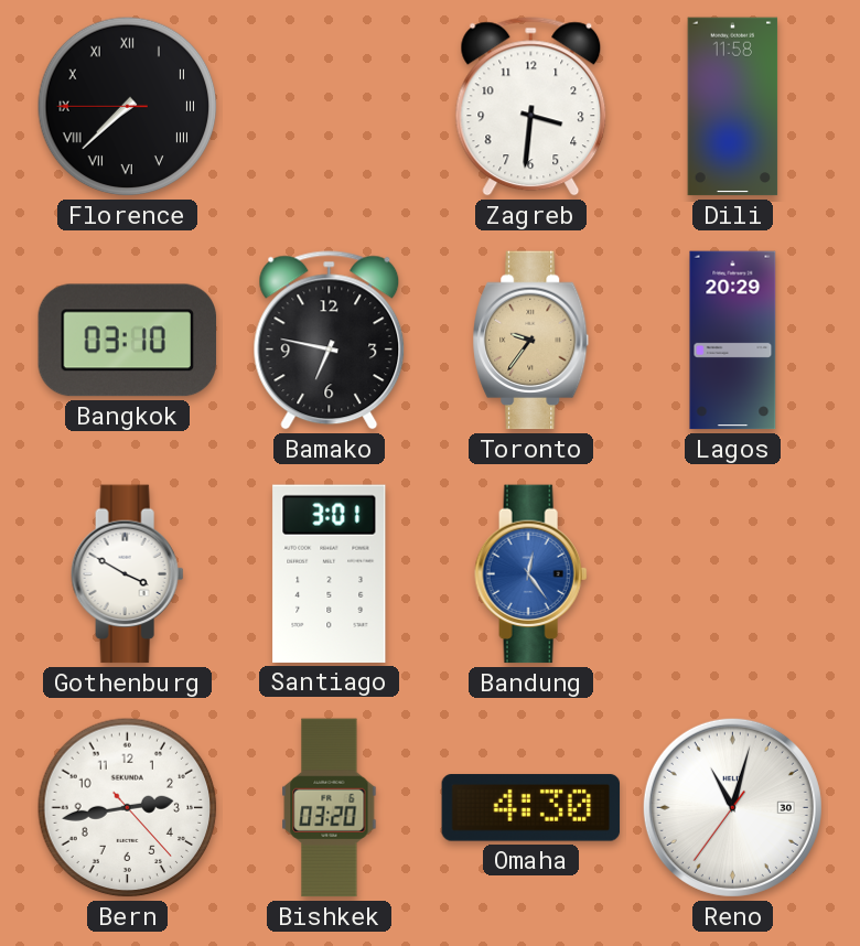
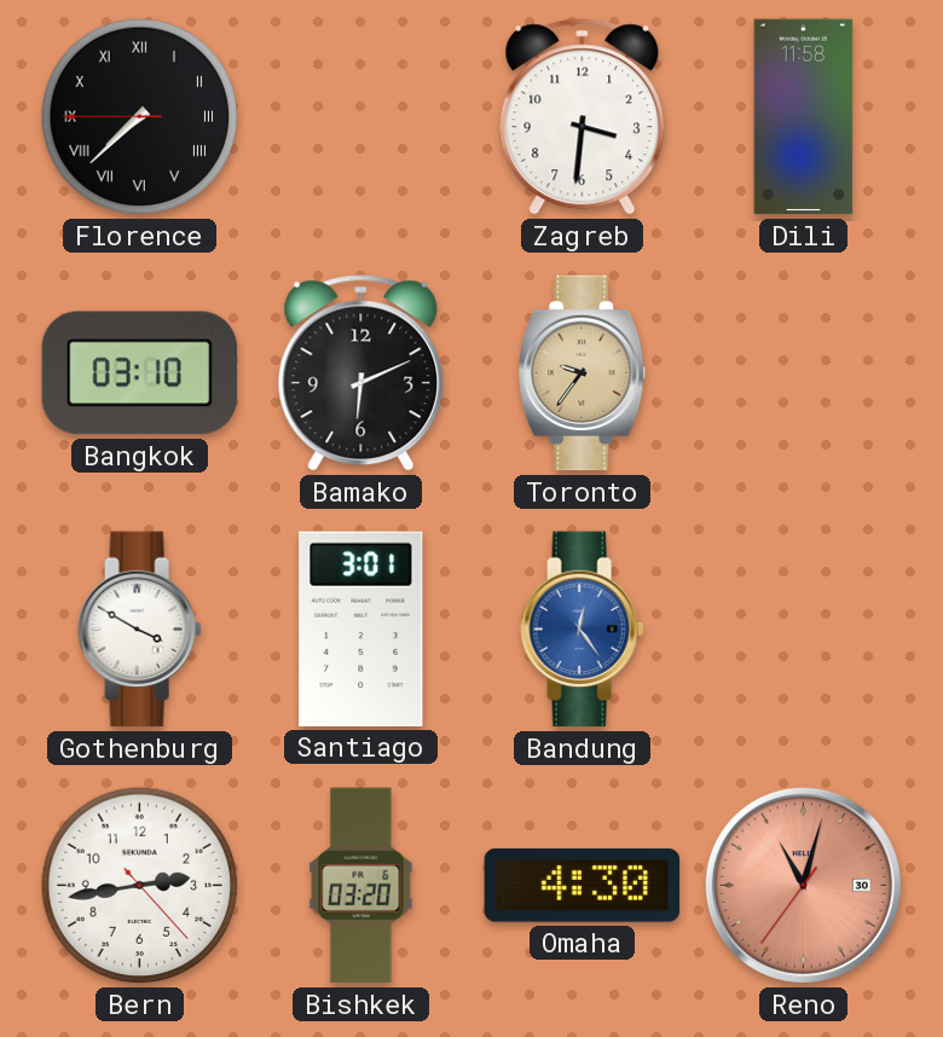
Bamako: 6:47 -> 6:11
Lagos: 20:29 -> none
Reno dial: white -> salmon
